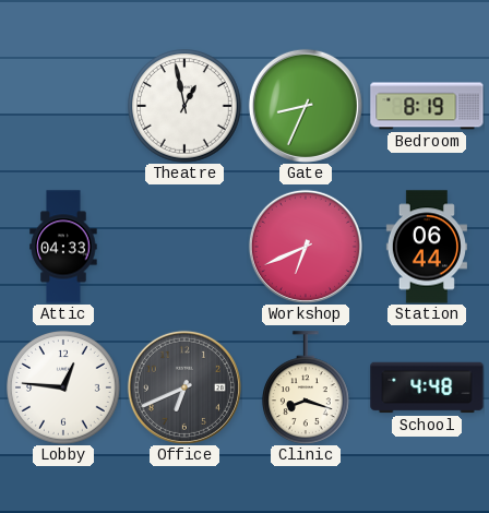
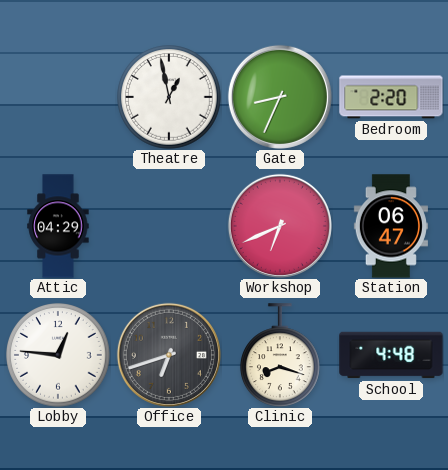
Bedroom: 8:19 -> 2:20
Attic: 04:33 -> 04:29
Station: 06:44 -> 06:47
Office: 6:41 -> 6:42
